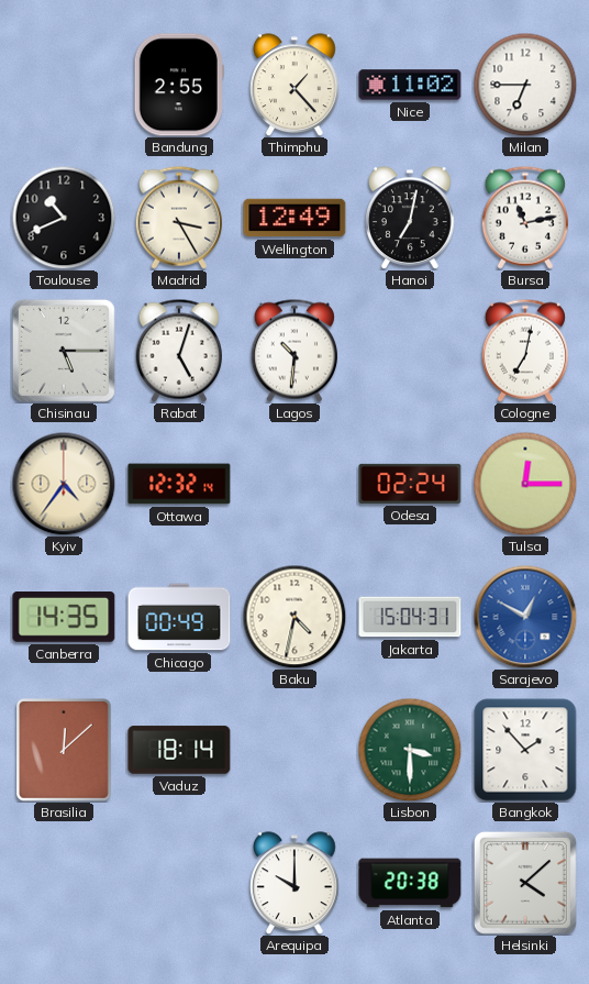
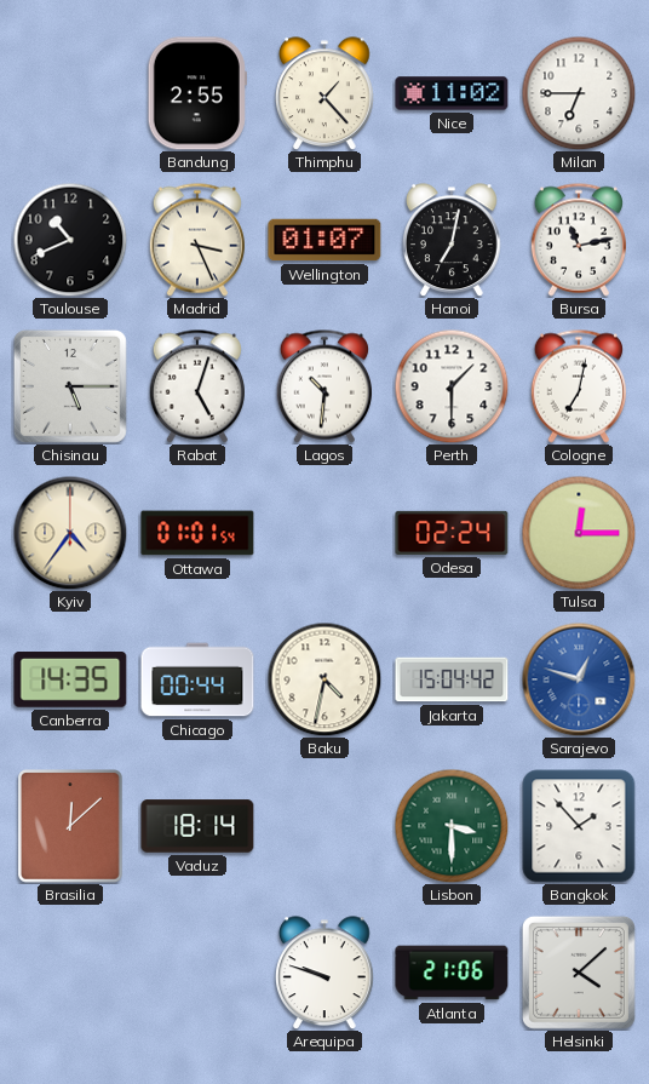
Madrid: 3:25 -> 3:26
Wellington: 12:49 -> 01:07
Perth: none -> 1:30
Ottawa: 12:32 -> 01:01
Chicago: 00:49 -> 00:44
Jakarta: 15:04:31 -> 15:04:42
Sarajevo: 12:50 -> 12:48
Arequipa: 10:00 -> 9:48
Atlanta: 20:38 -> 21:06
